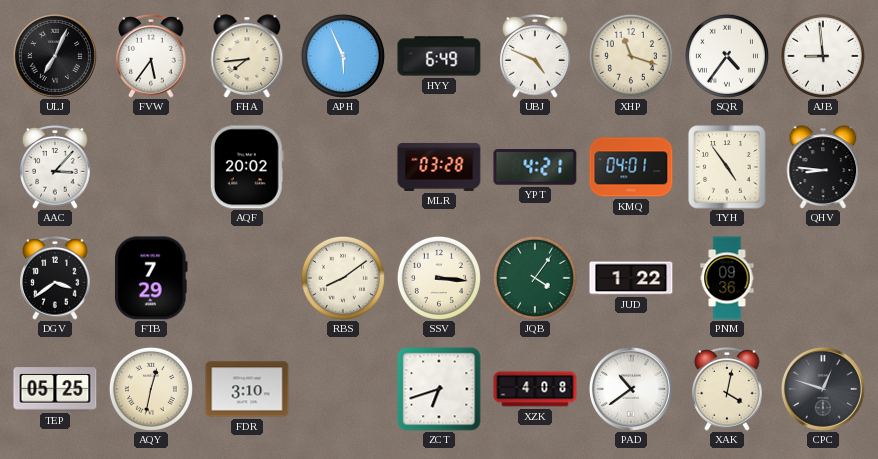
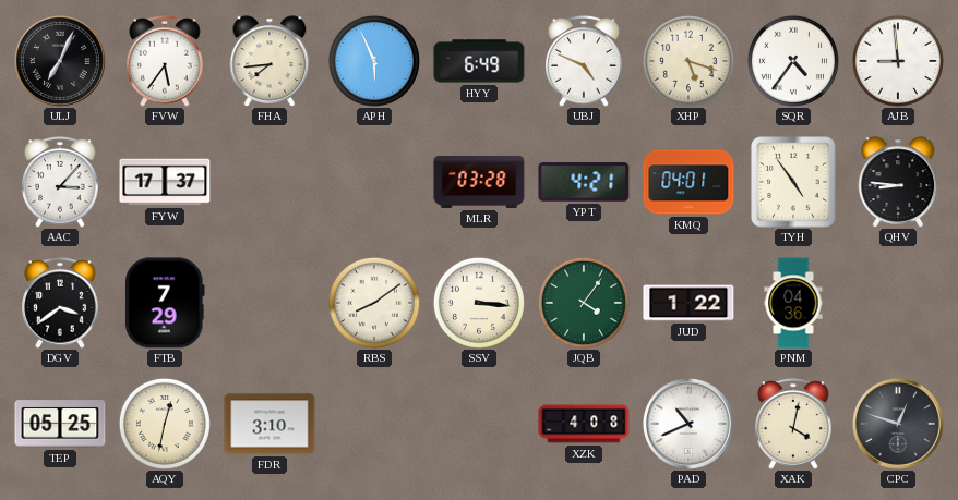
XHP: 11:18 -> 5:18
FYW: none -> 17:37
AQF: 20:02 -> none
PNM: 09:36 -> 04:36
ZCT: 6:42 -> none
PAD: 10:39 -> 10:41
